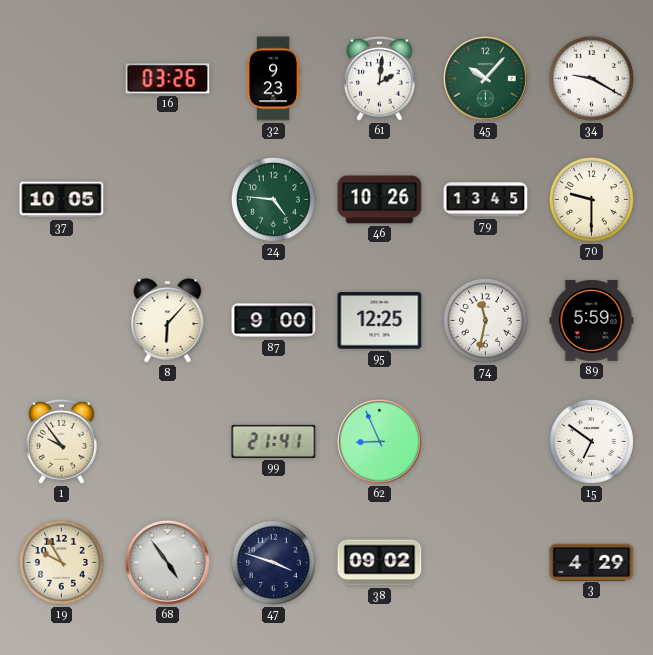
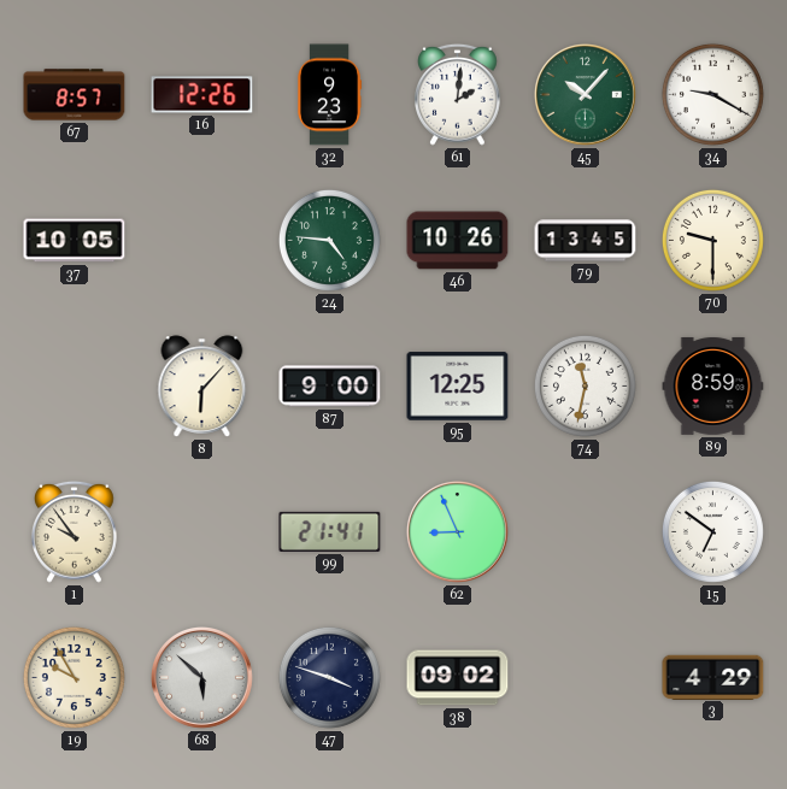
67: none -> 8:57
16: 03:26 -> 12:26
89: 5:59 -> 8:59
68: 4:54 -> 5:52
